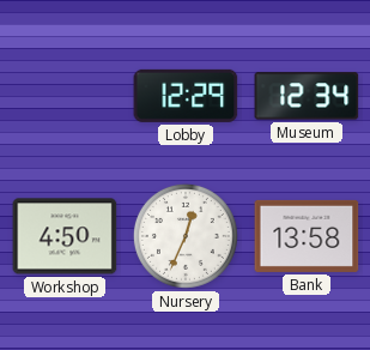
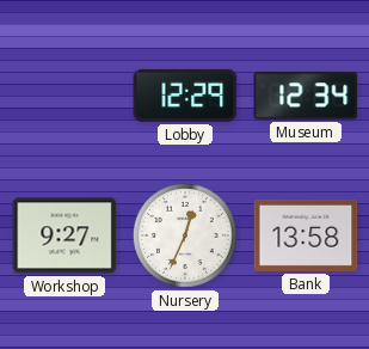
Workshop: 4:50 -> 9:27
